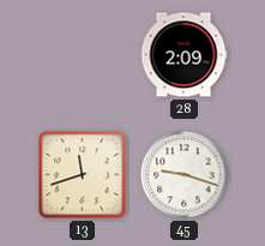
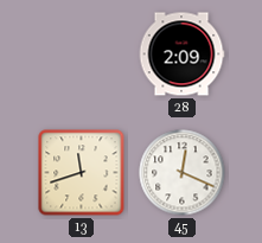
45: 9:18 -> 12:19
